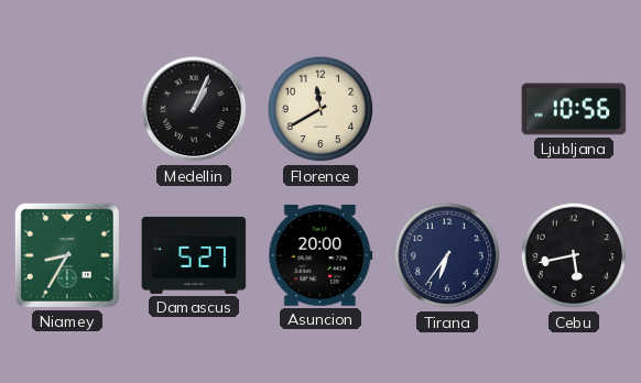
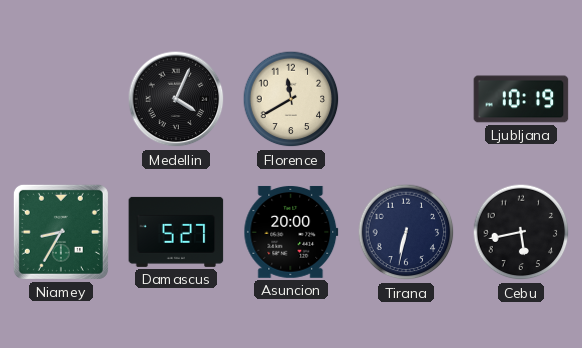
Medellin: 1:04 -> 4:04
Ljubljana: 10:56 -> 10:19
Tirana: 6:36 -> 6:32
